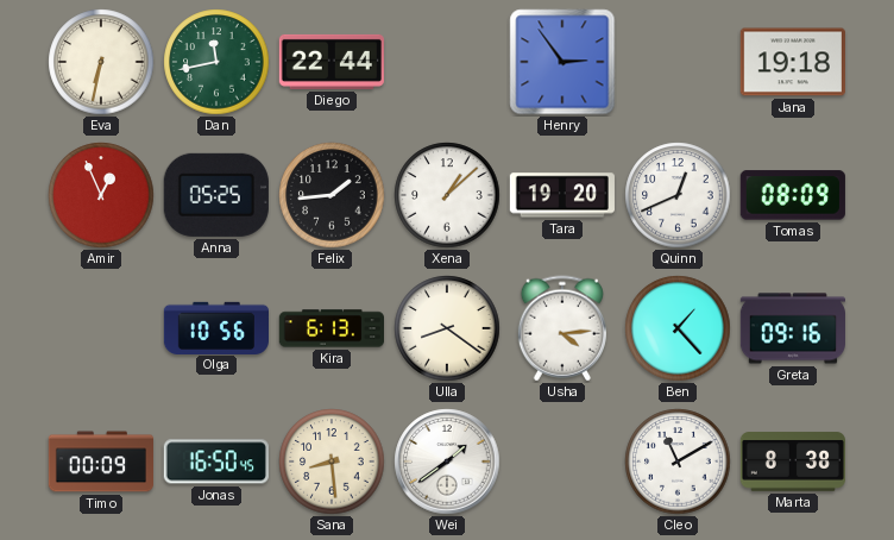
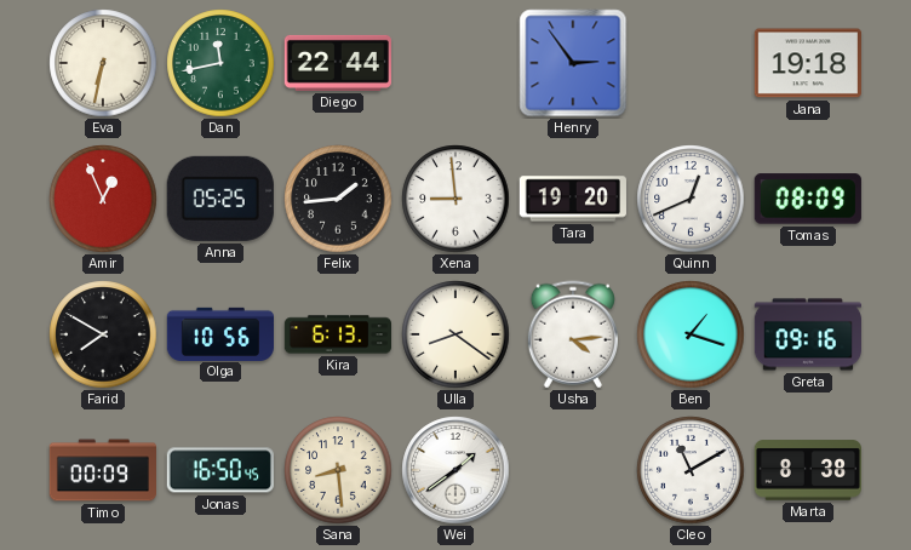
Xena: 1:08 -> 8:59
Farid: none -> 7:50
Ben: 1:23 -> 1:18
